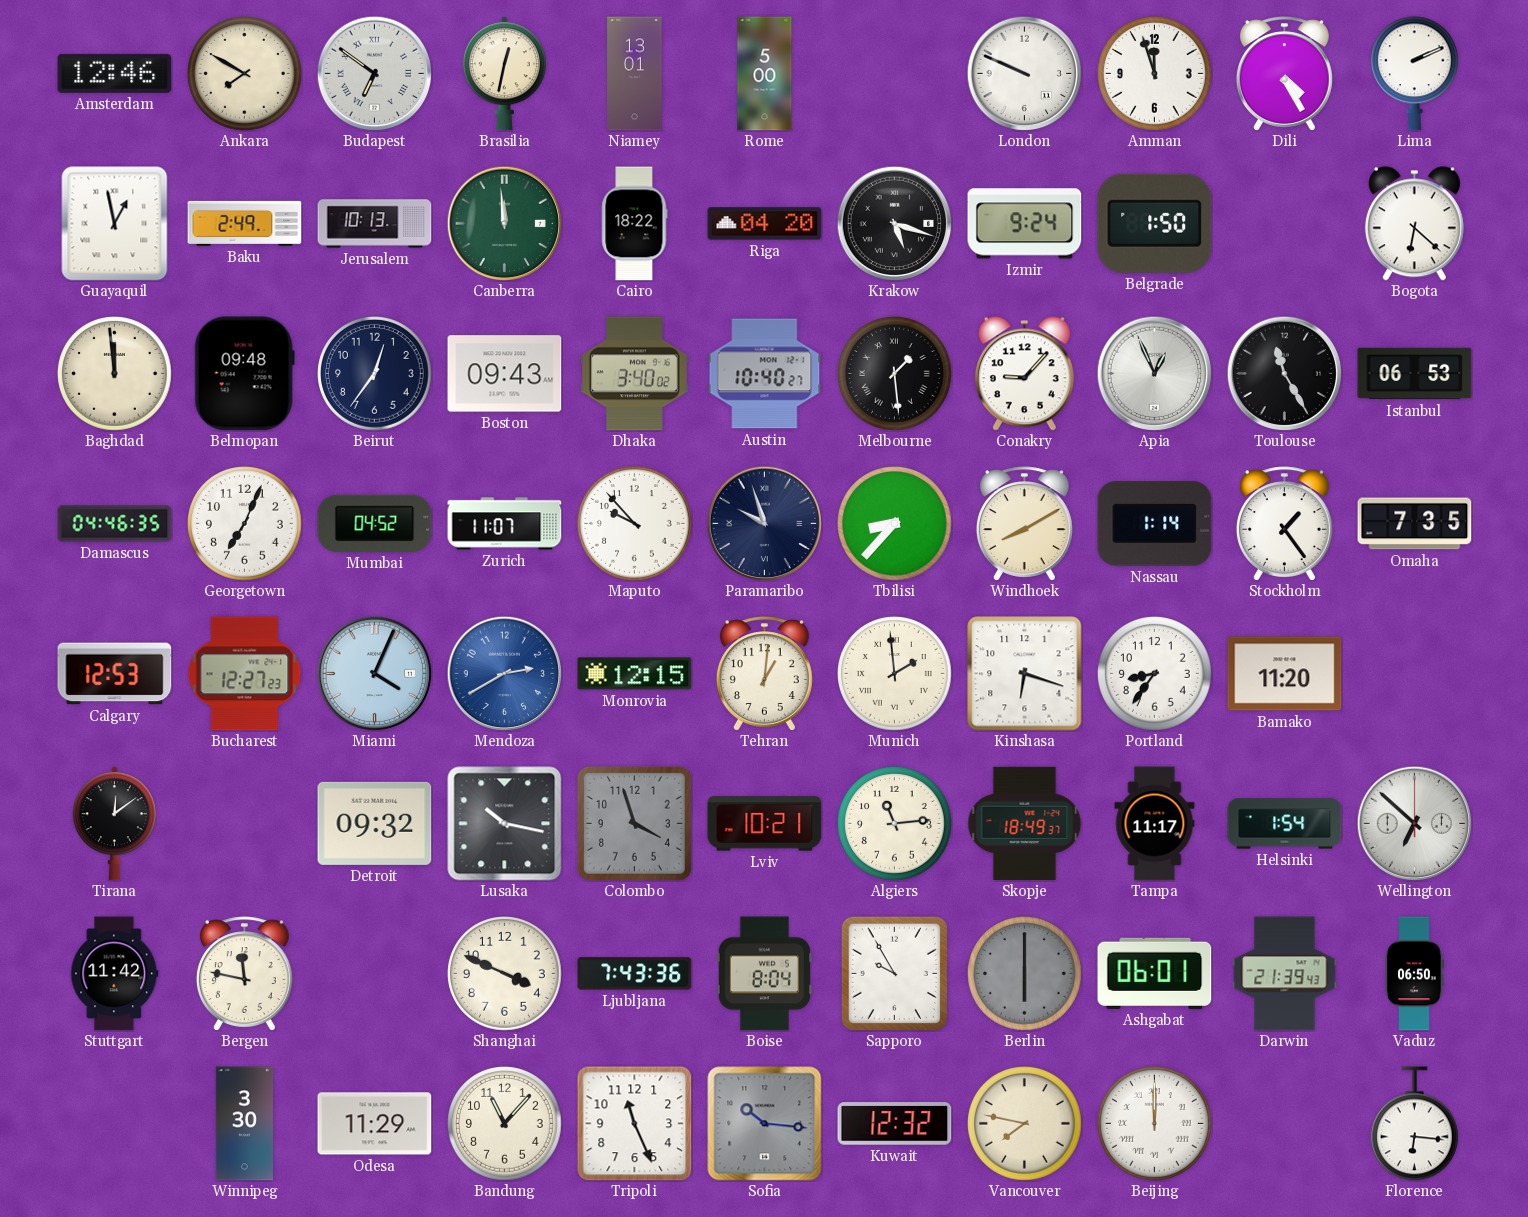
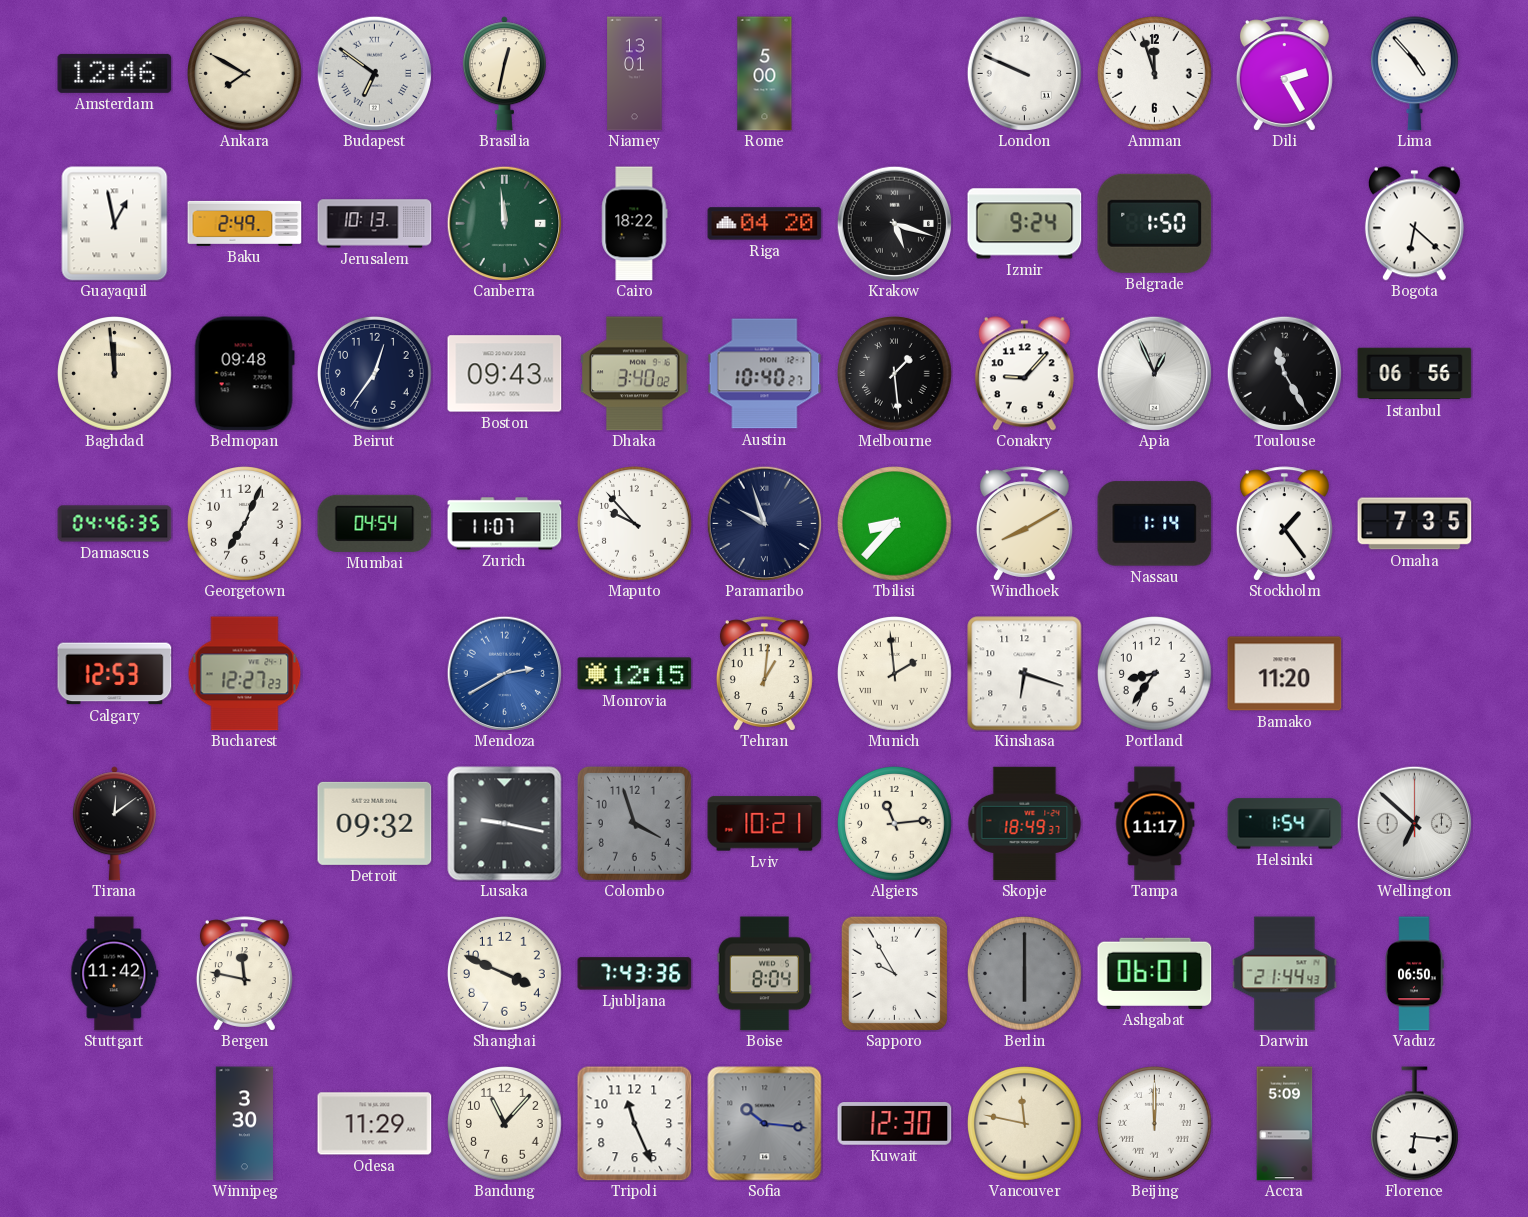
Dili: 4:25 -> 2:25
Lima: 2:11 -> 4:53
Istanbul: 06:53 -> 06:56
Mumbai: 04:52 -> 04:54
Miami: 4:04 -> none
Lusaka: 10:17 -> 9:17
Darwin: 21:39 -> 21:44
Kuwait: 12:32 -> 12:30
Vancouver: 7:47 -> 11:47
Accra: none -> 5:09
